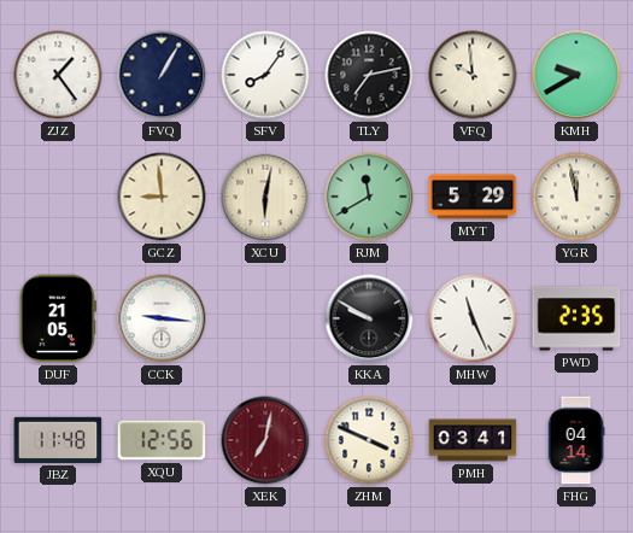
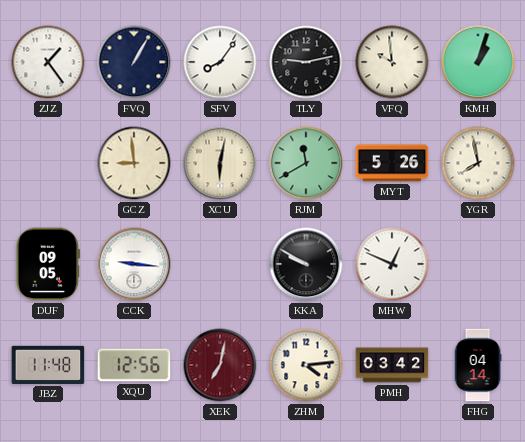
TLY: 7:13 -> 9:13
KMH: 9:40 -> 1:03
MYT: 5:29 -> 5:26
YGR: 11:58 -> 7:58
DUF: 21:05 -> 09:05
MHW: 11:26 -> 12:49
PWD: 2:35 -> none
ZHM: 3:49 -> 4:14
PMH: 03:41 -> 03:42
